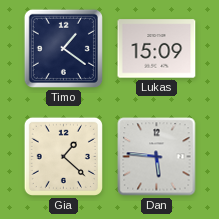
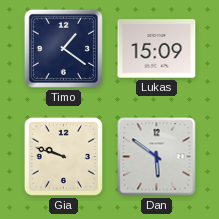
Gia: 1:22 -> 9:48
Dan: 5:46 -> 5:51
